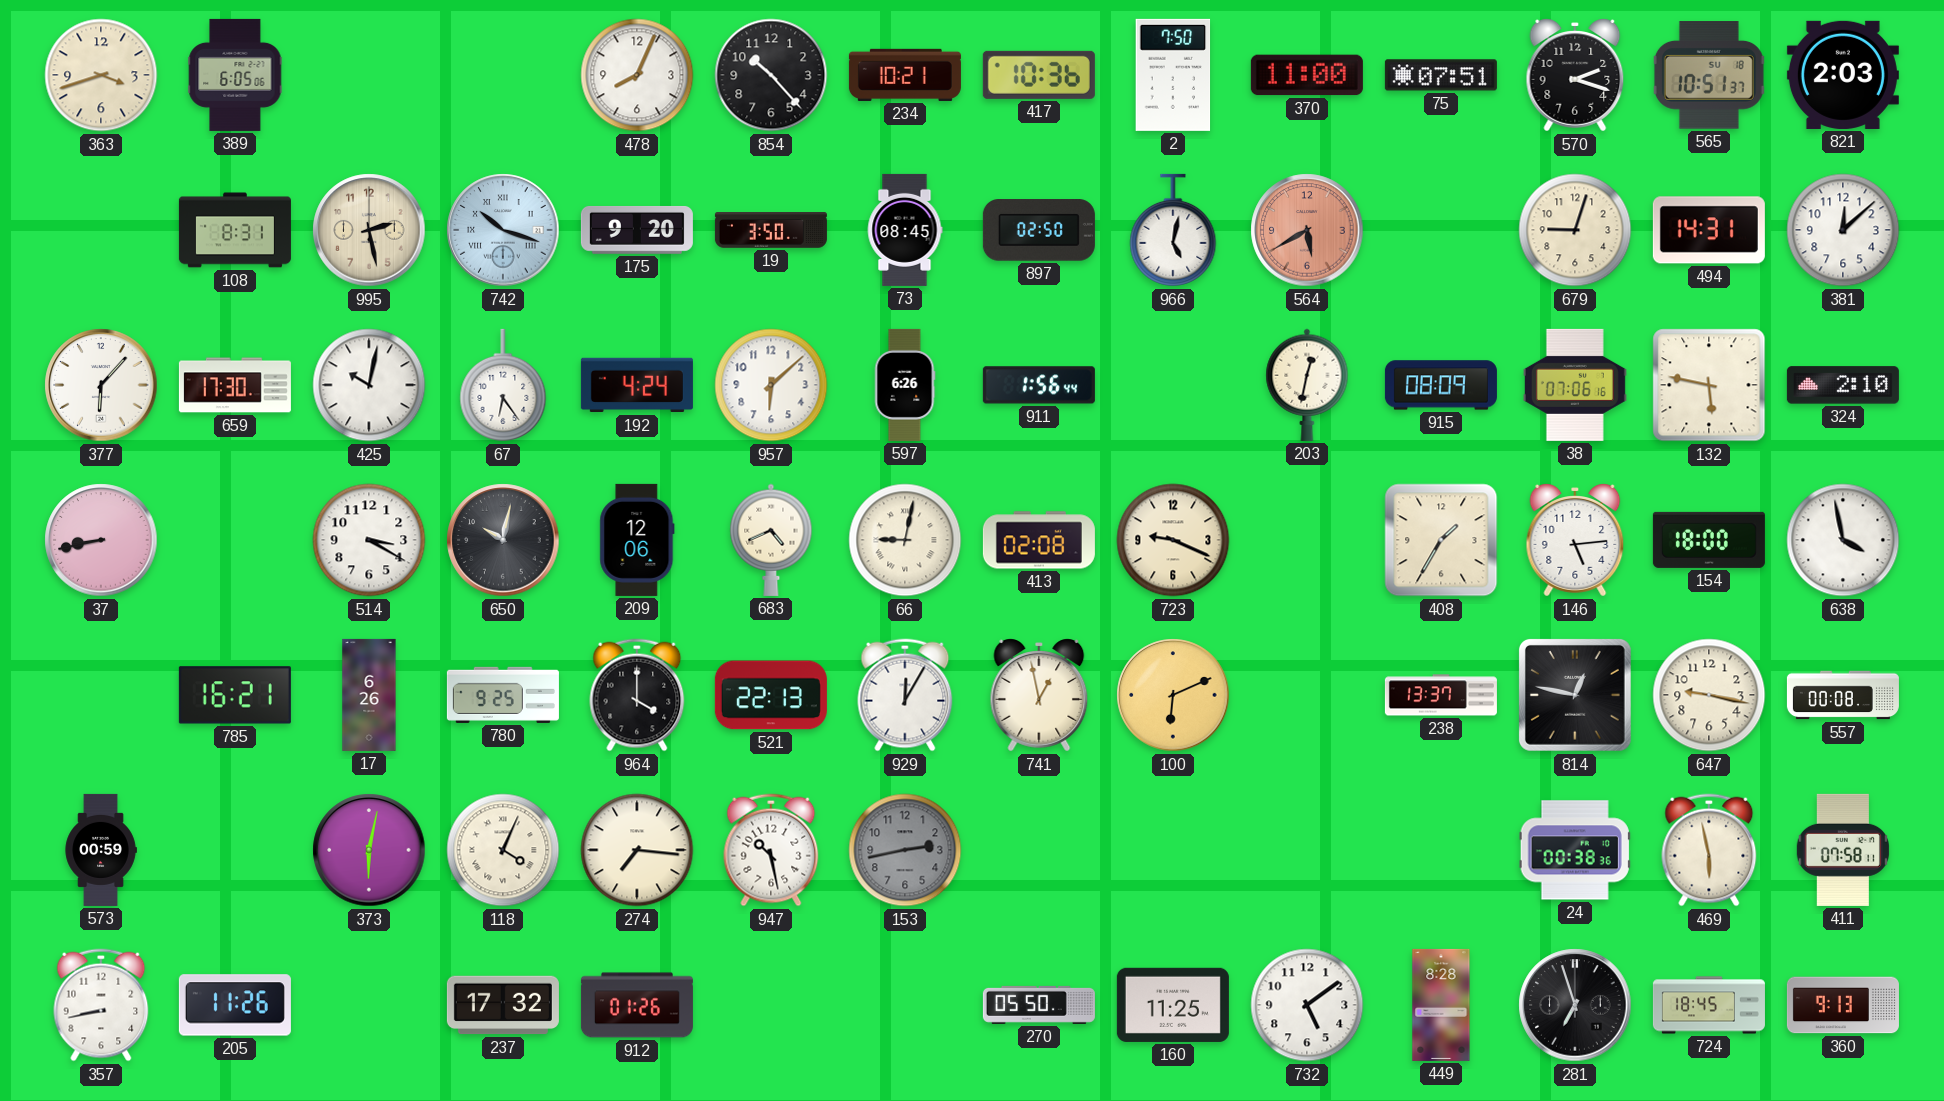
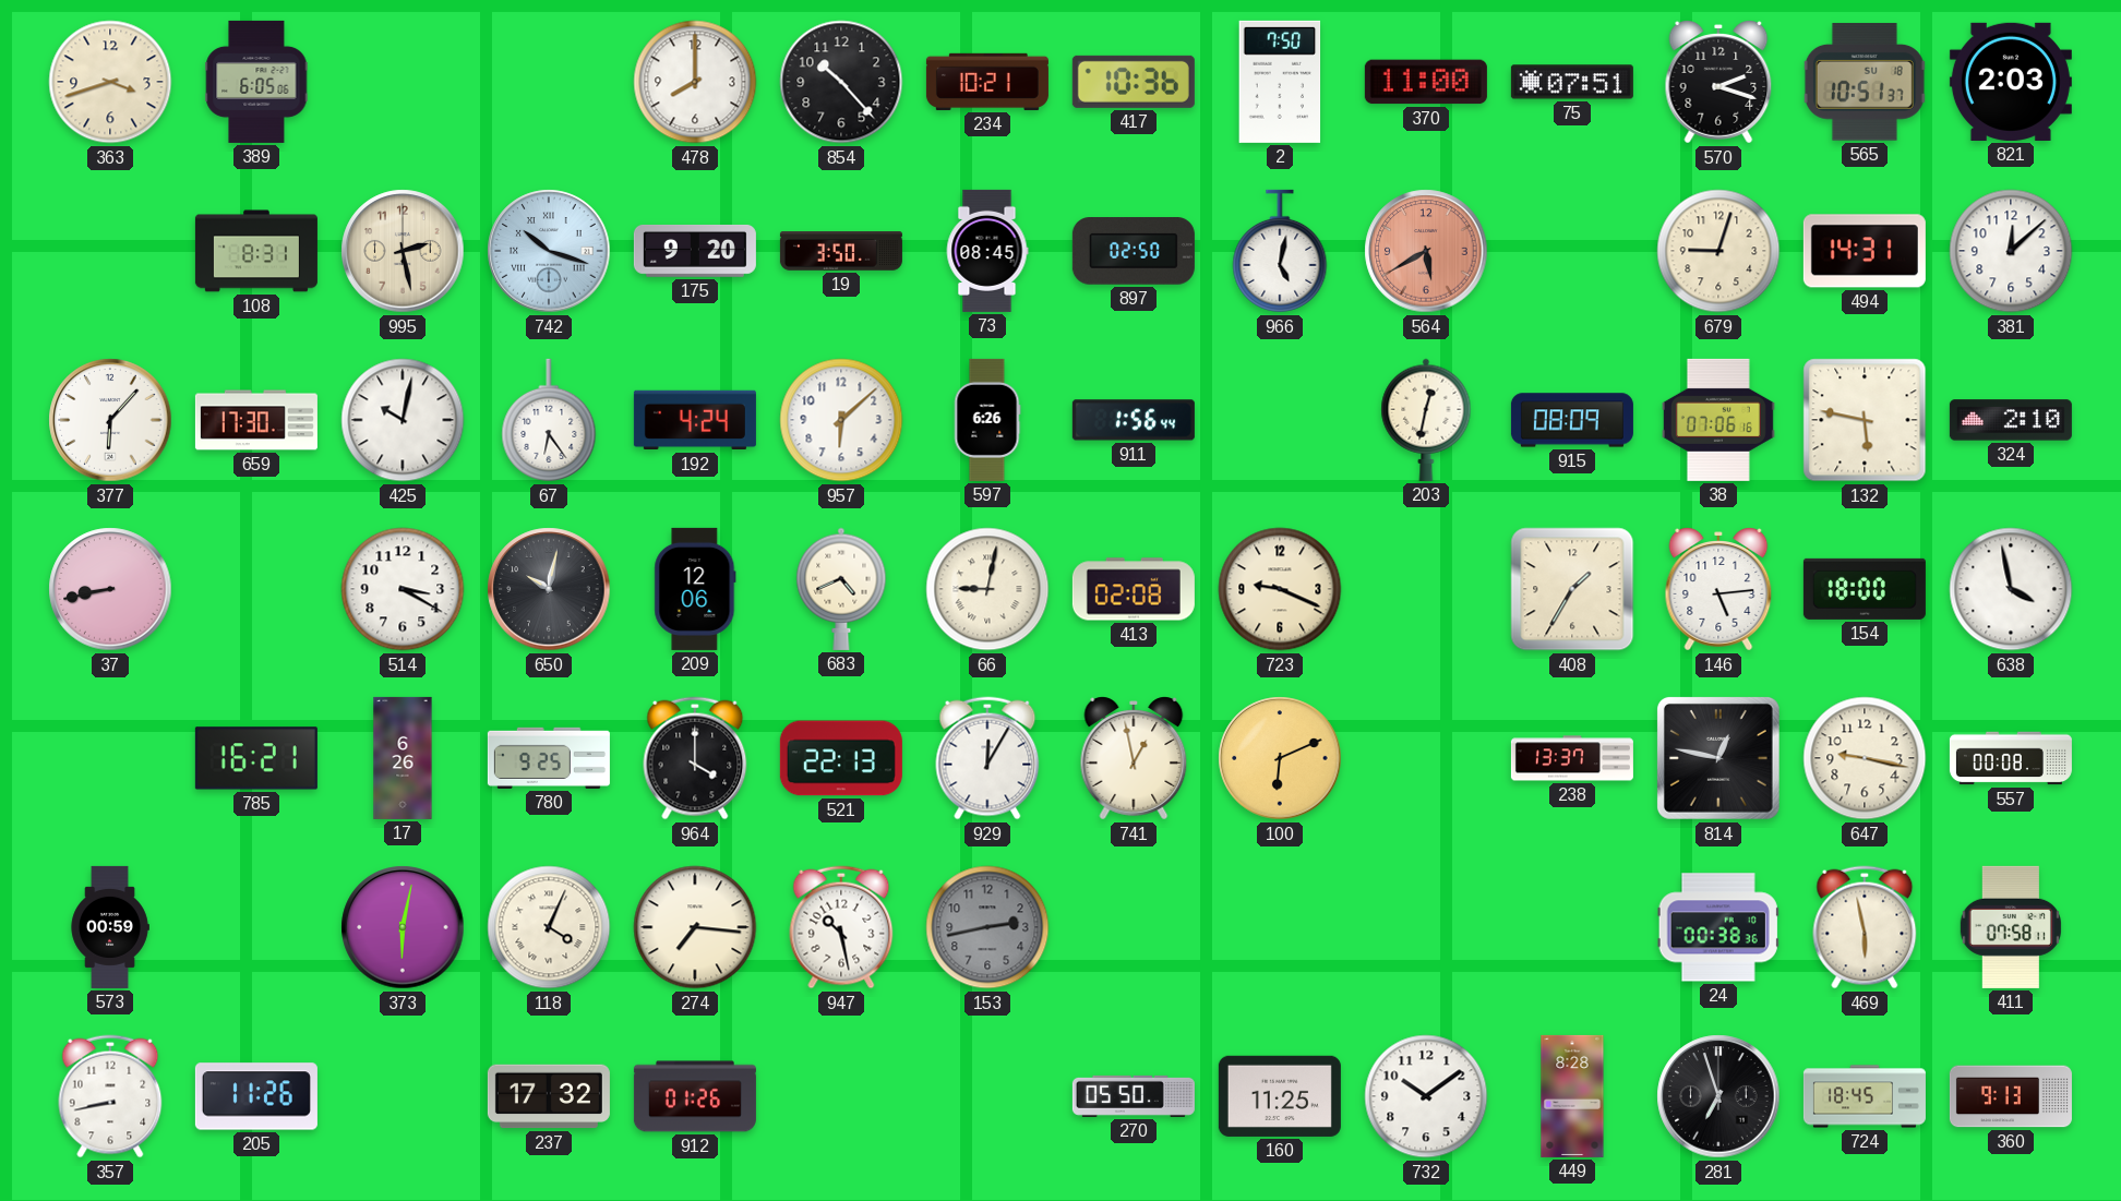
478: 8:04 -> 8:00
732: 5:09 -> 10:09
